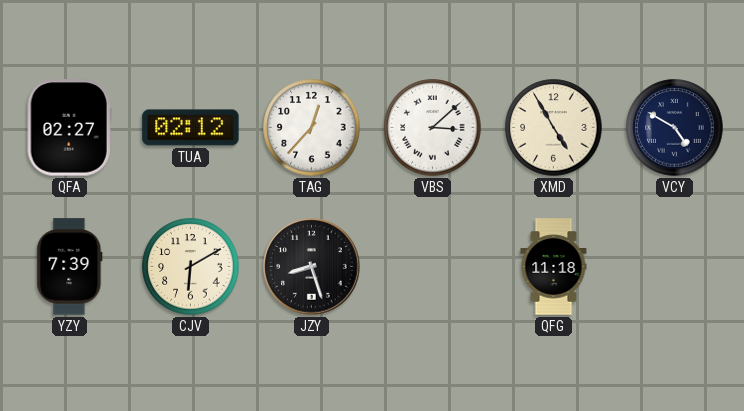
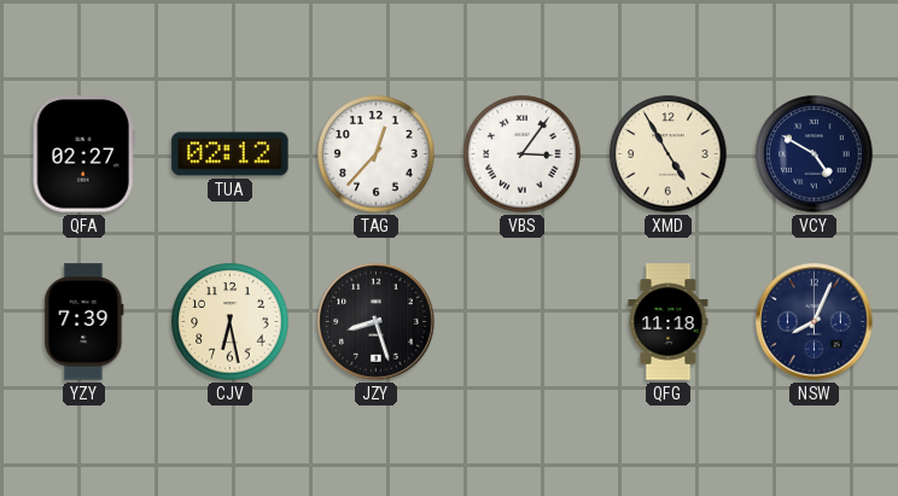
VBS: 3:08 -> 3:06
CJV: 6:10 -> 6:28
NSW: none -> 8:04
